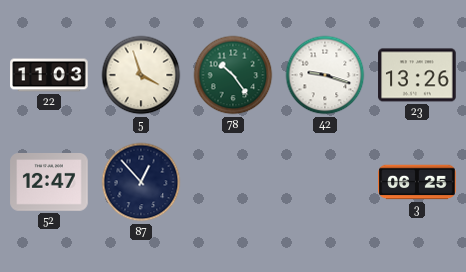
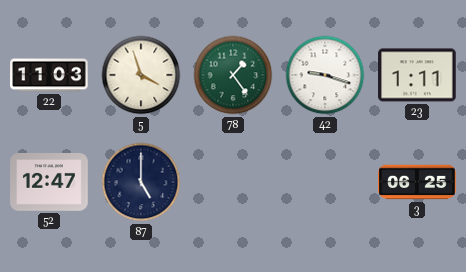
78: 10:24 -> 1:24
23: 13:26 -> 1:11
87: 12:53 -> 5:00
